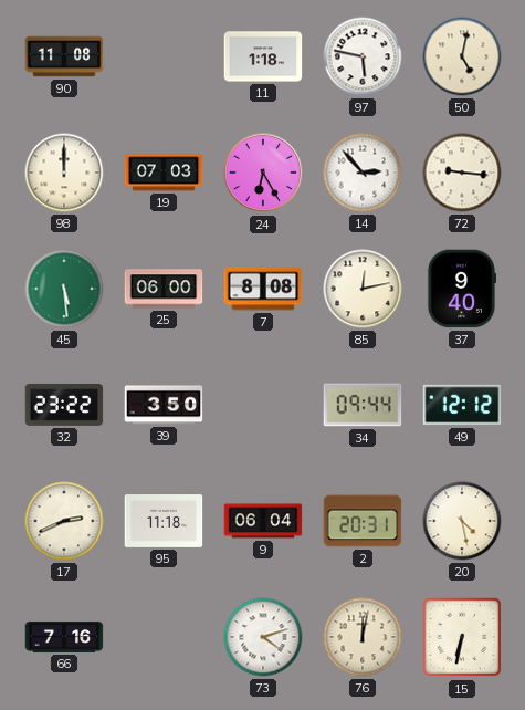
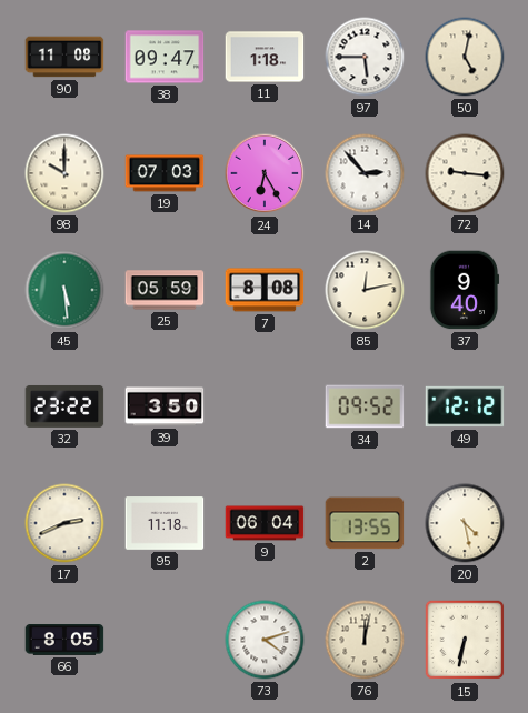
38: none -> 09:47
97: 5:47 -> 5:45
98: 12:00 -> 10:00
25: 06:00 -> 05:59
34: 09:44 -> 09:52
2: 20:31 -> 13:55
66: 7:16 -> 8:05
